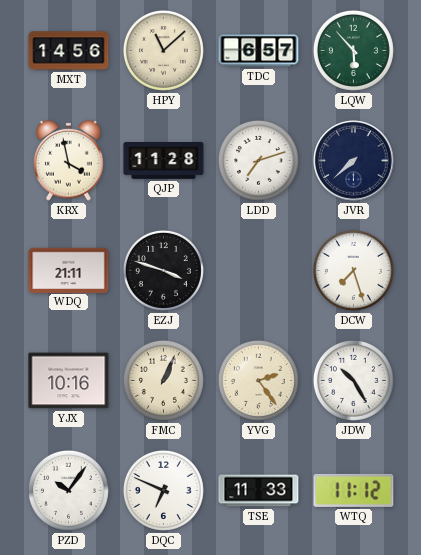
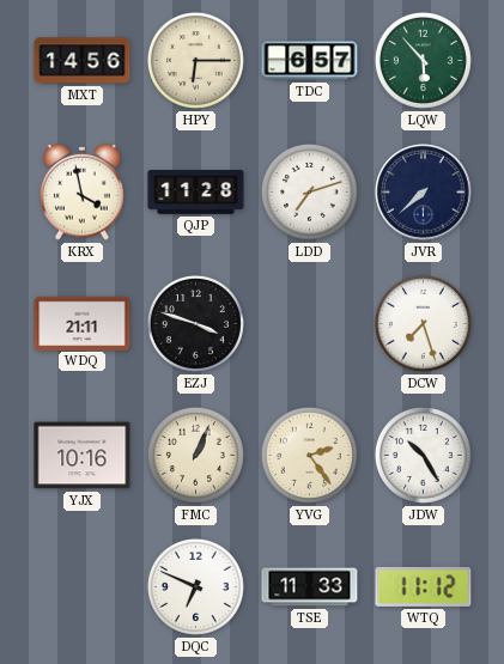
HPY: 11:08 -> 6:15
PZD: 10:06 -> none
